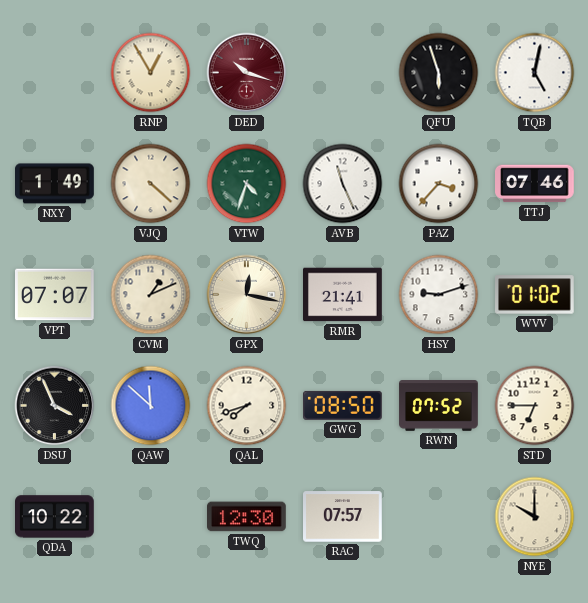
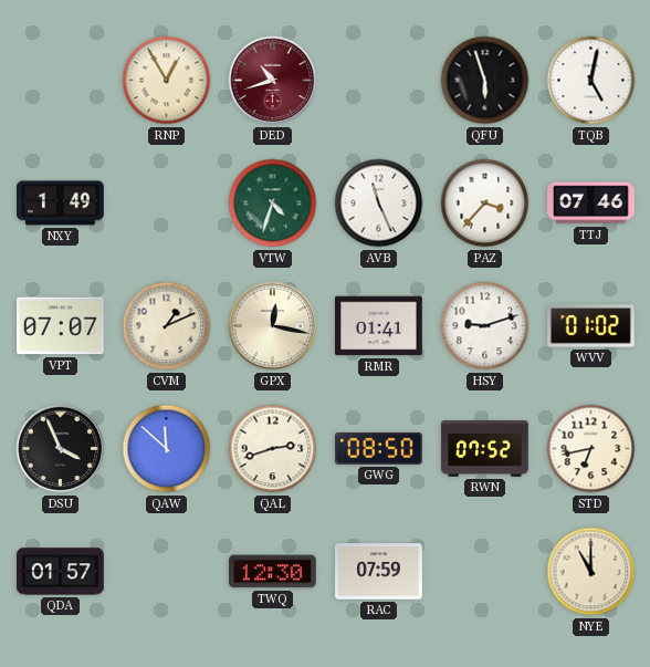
DED: 10:18 -> 10:42
VJQ: 4:22 -> none
RMR: 21:41 -> 01:41
QAL: 7:42 -> 2:42
STD: 6:45 -> 6:43
QDA: 10:22 -> 01:57
RAC: 07:57 -> 07:59
NYE: 10:00 -> 11:00
